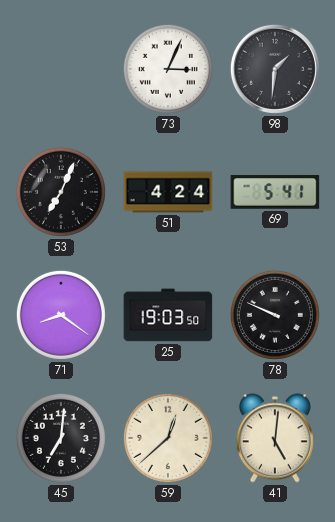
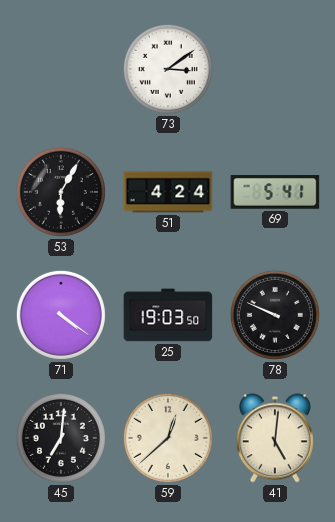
73: 3:04 -> 3:09
98: 1:31 -> none
53: 7:04 -> 6:05
71: 8:21 -> 4:21
